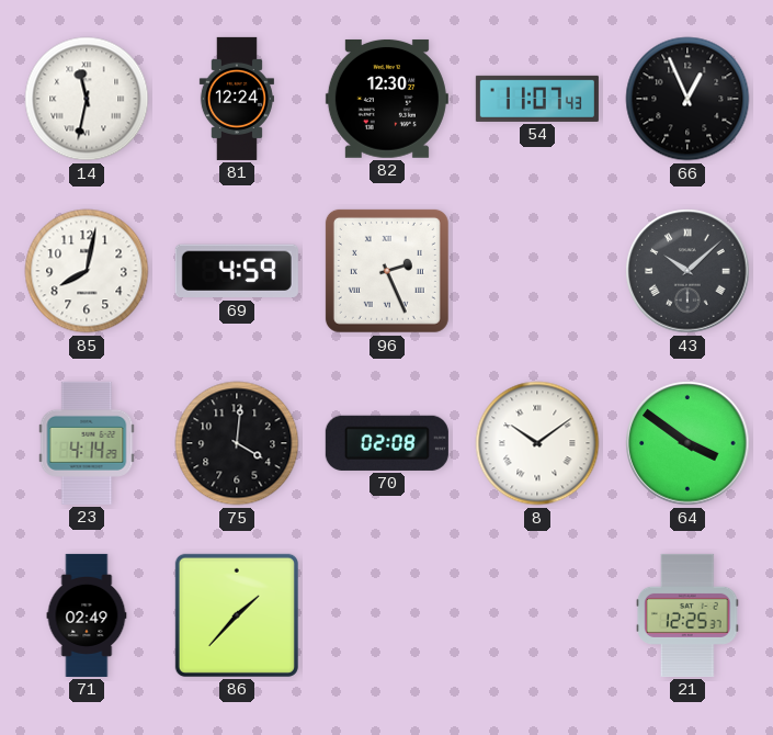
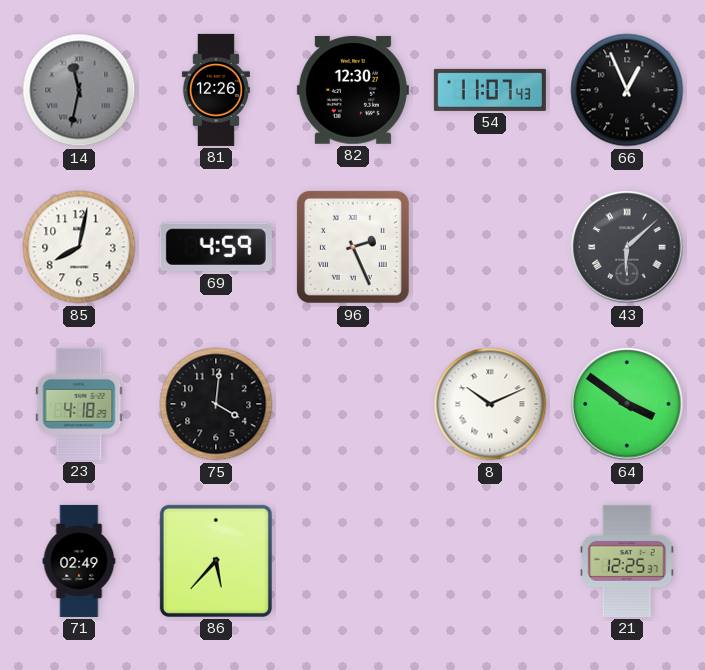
14 dial: white -> grey
81: 12:24 -> 12:26
43: 10:08 -> 6:08
23: 4:14 -> 4:18
70: 02:08 -> none
8: 10:09 -> 10:11
86: 1:37 -> 5:37
